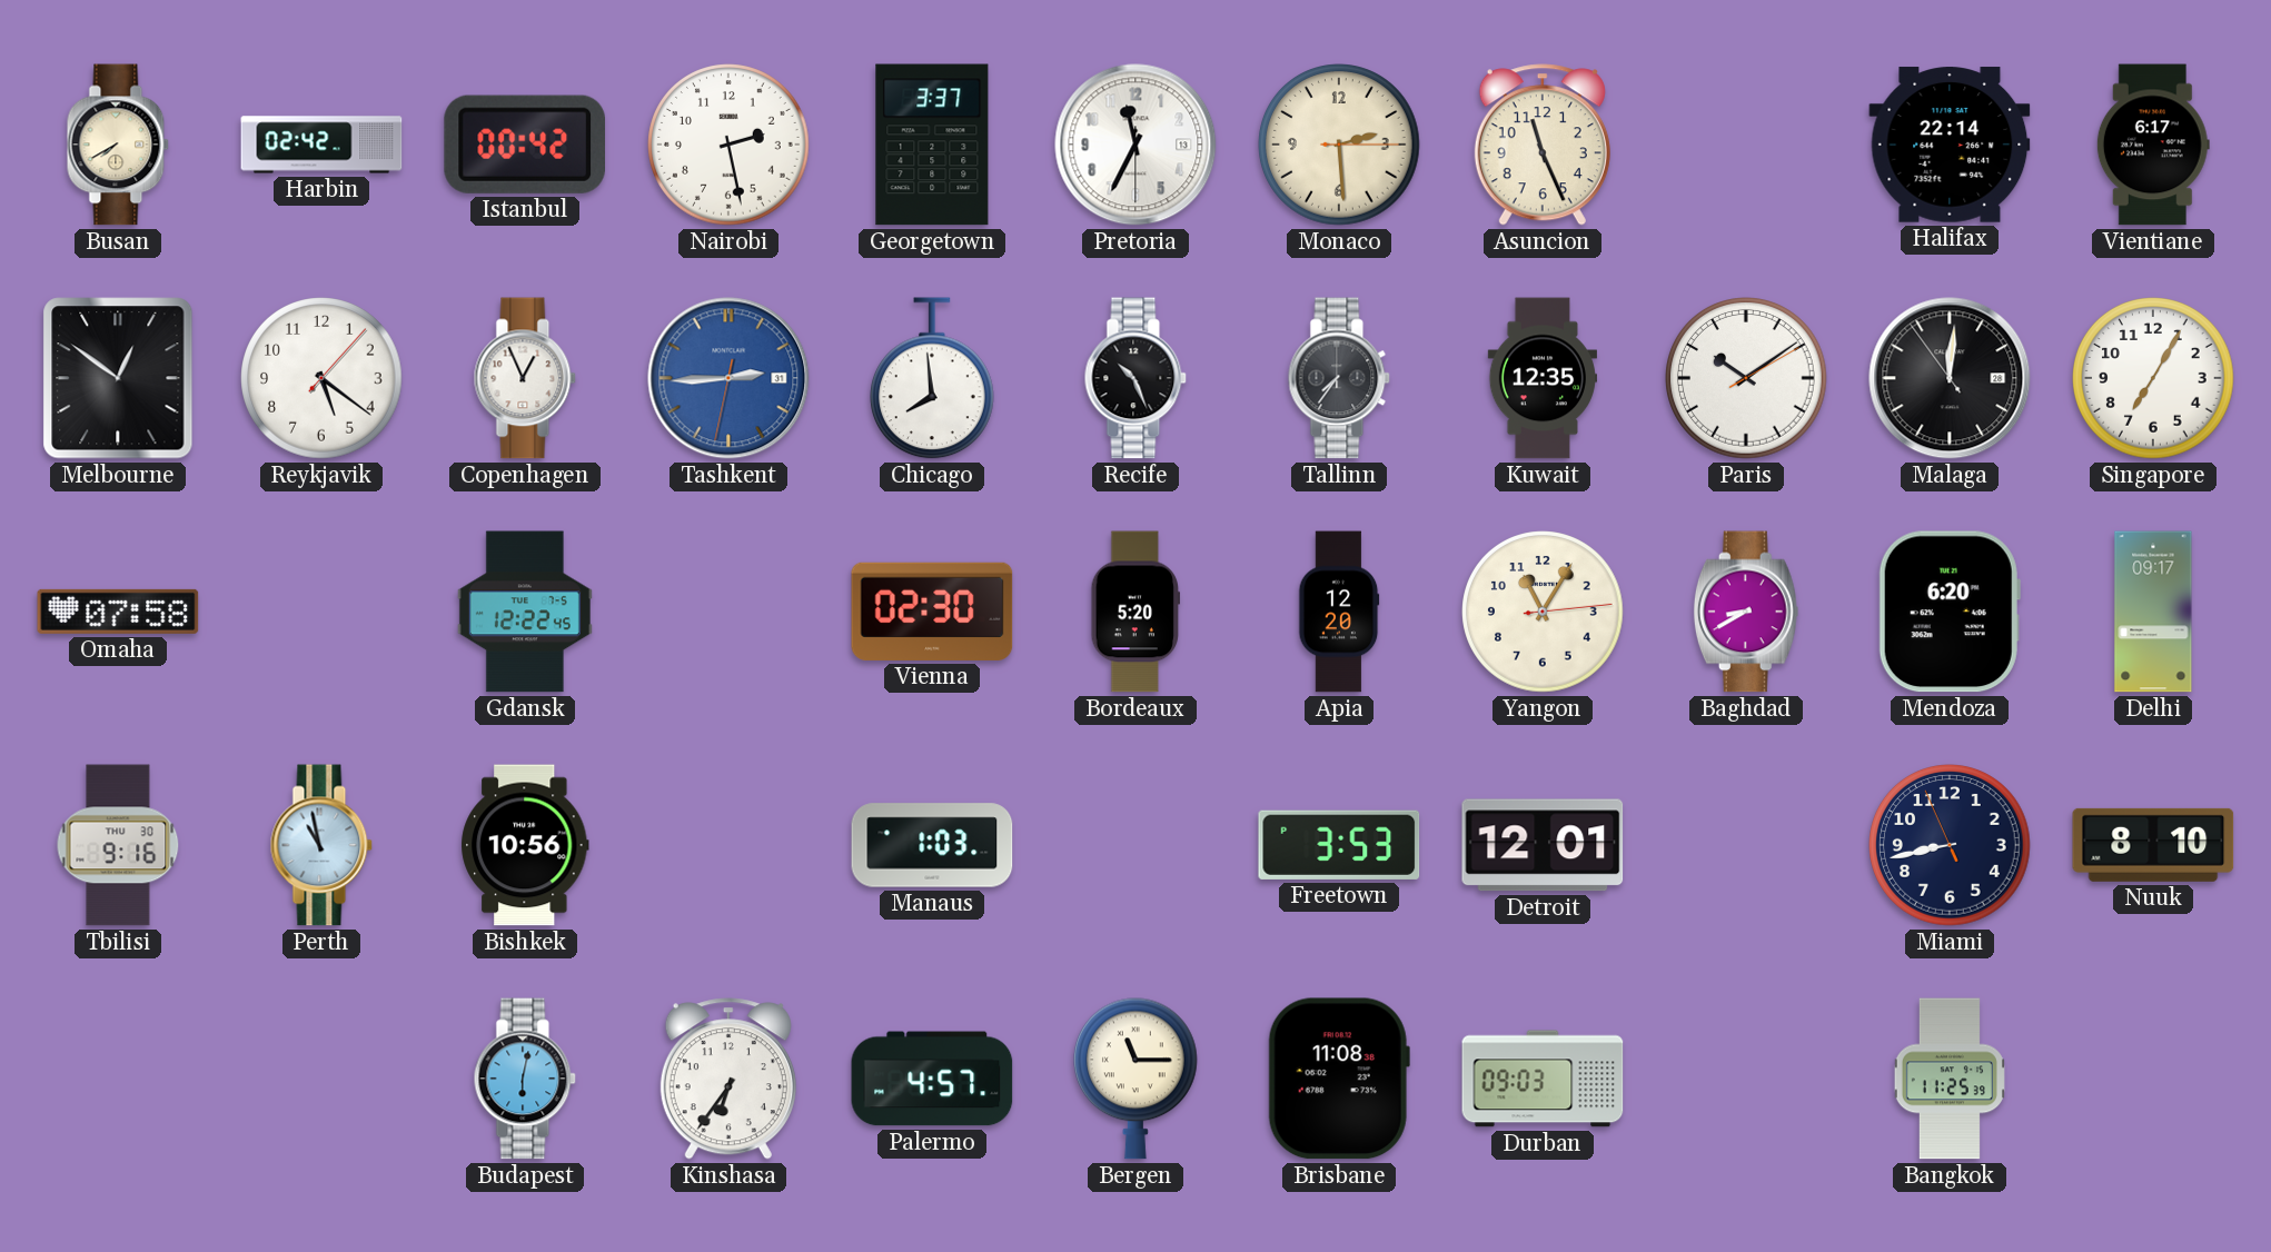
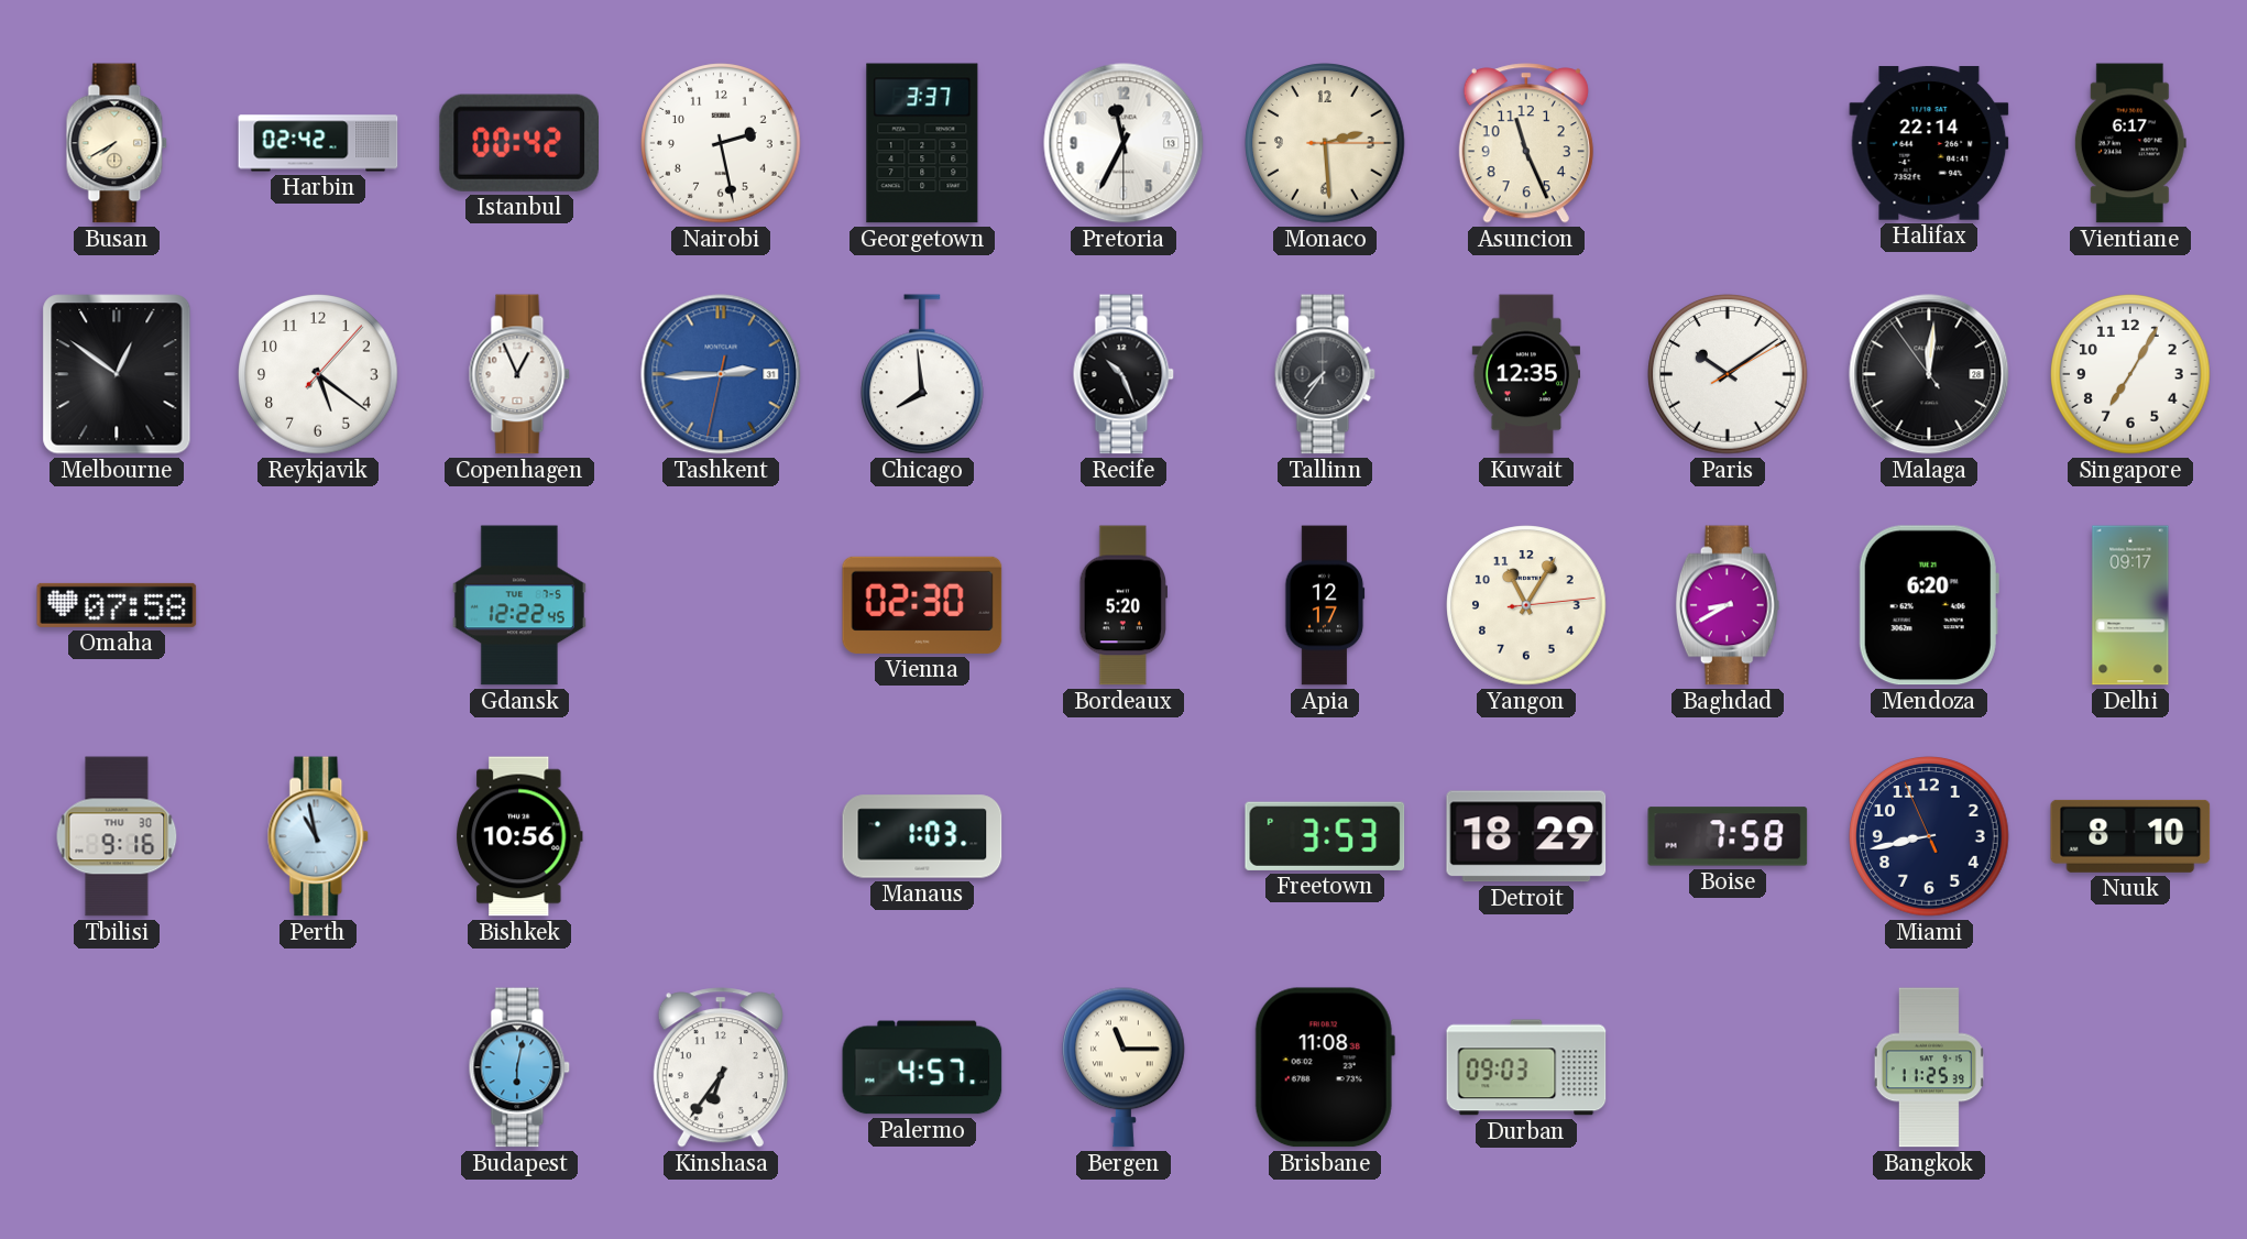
Apia: 12:20 -> 12:17
Detroit: 12:01 -> 18:29
Boise: none -> 7:58
